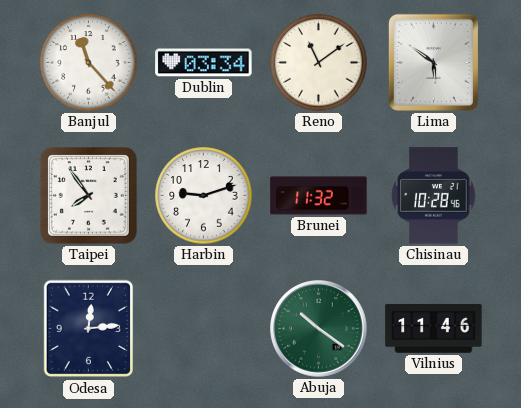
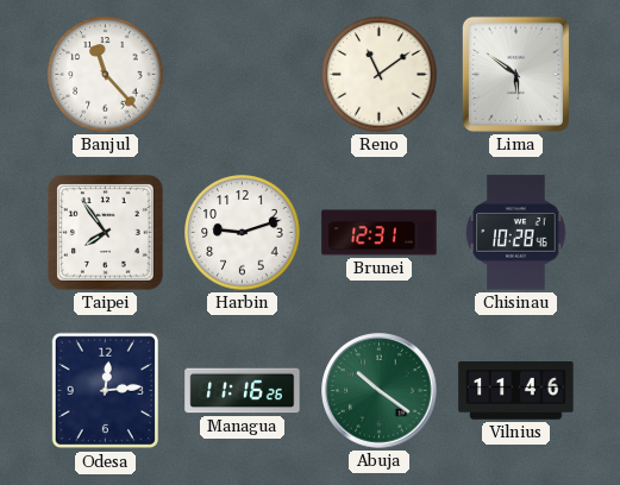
Dublin: 03:34 -> none
Brunei: 11:32 -> 12:31
Managua: none -> 11:16
